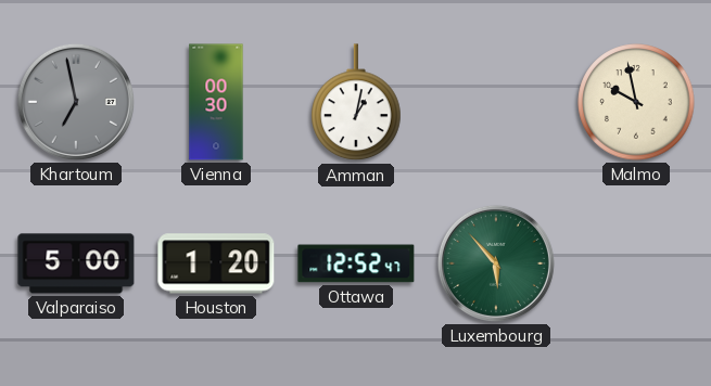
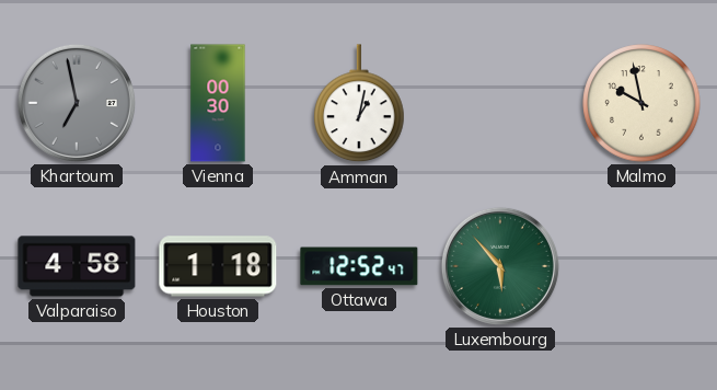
Valparaiso: 5:00 -> 4:58
Houston: 1:20 -> 1:18
